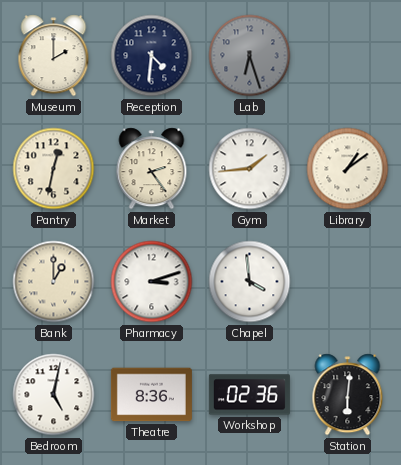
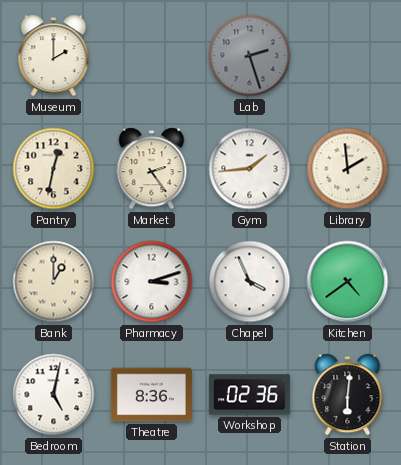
Reception: 4:31 -> none
Lab: 6:27 -> 2:27
Library: 1:09 -> 1:59
Chapel: 3:59 -> 3:56
Kitchen: none -> 4:39
